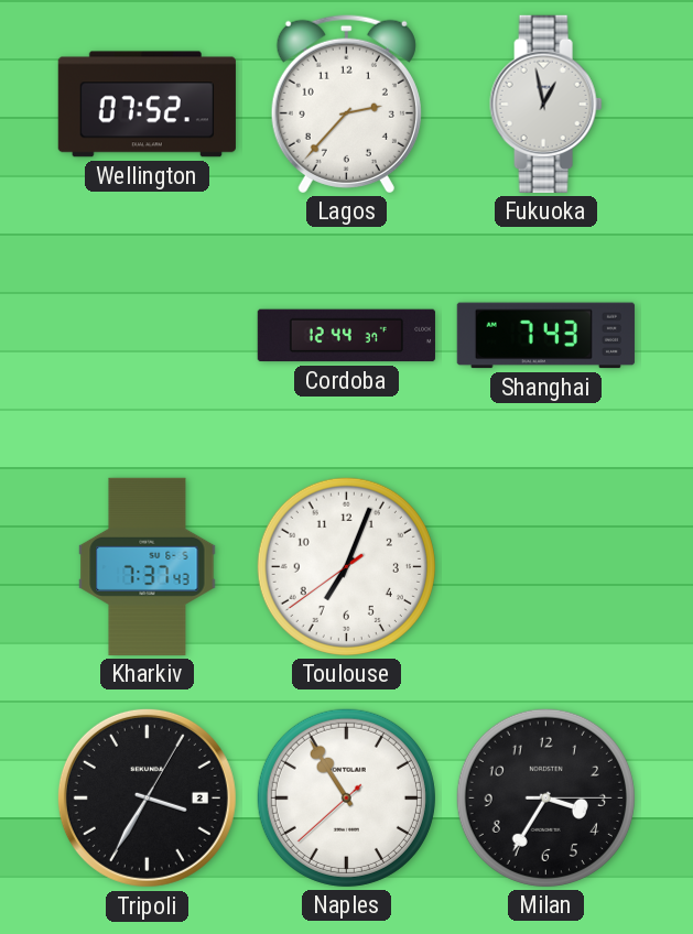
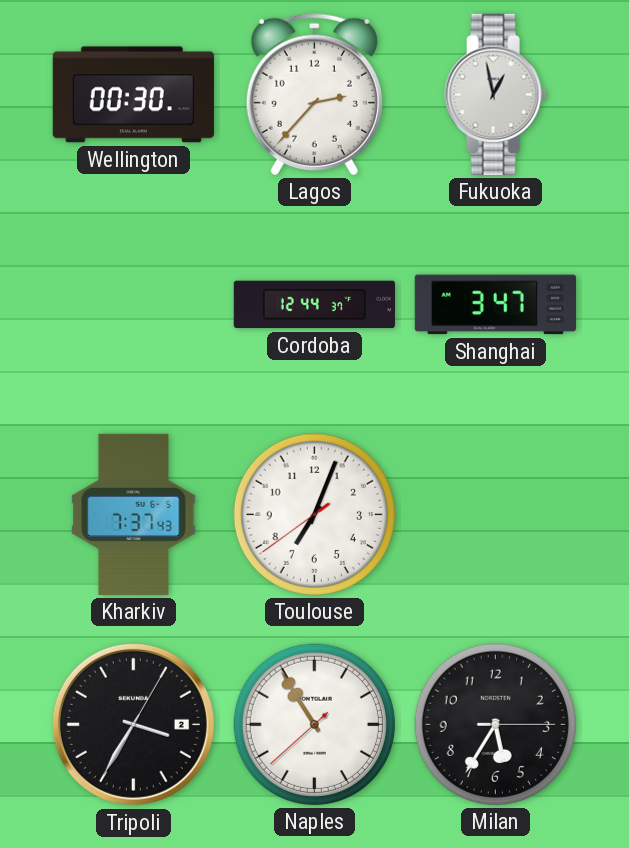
Wellington: 07:52 -> 00:30
Shanghai: 7:43 -> 3:47
Milan: 3:35 -> 5:35
